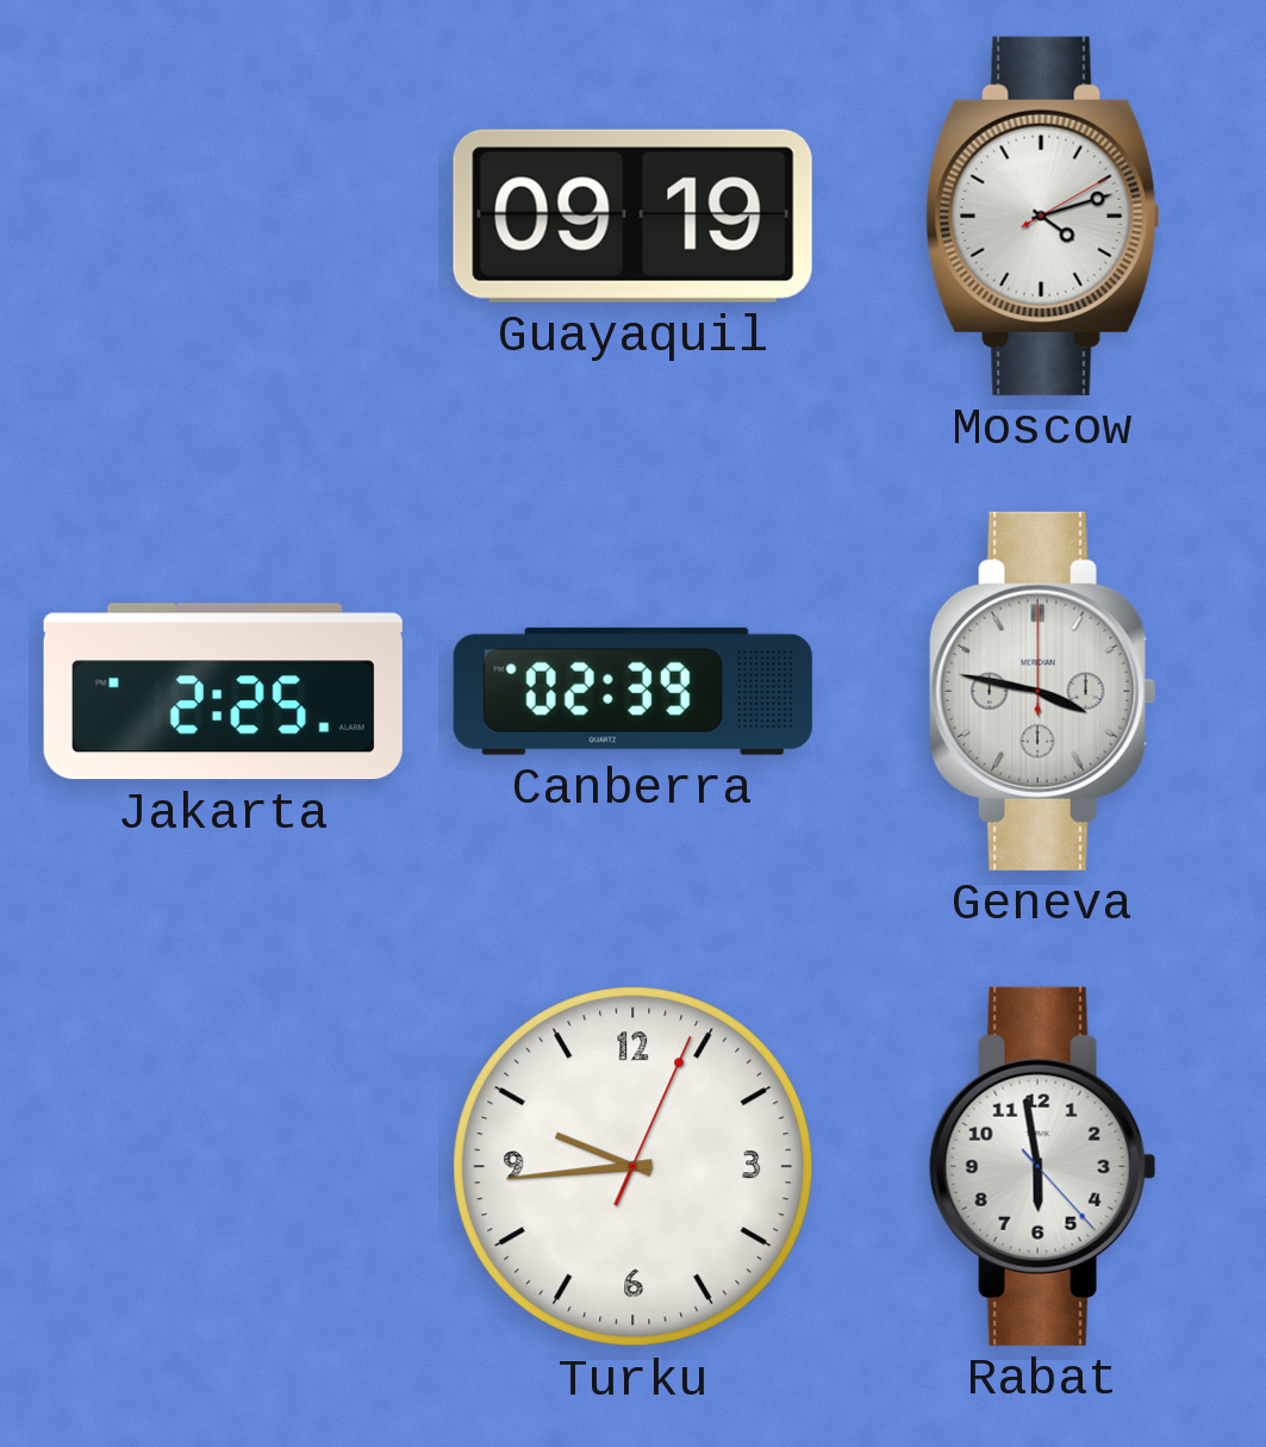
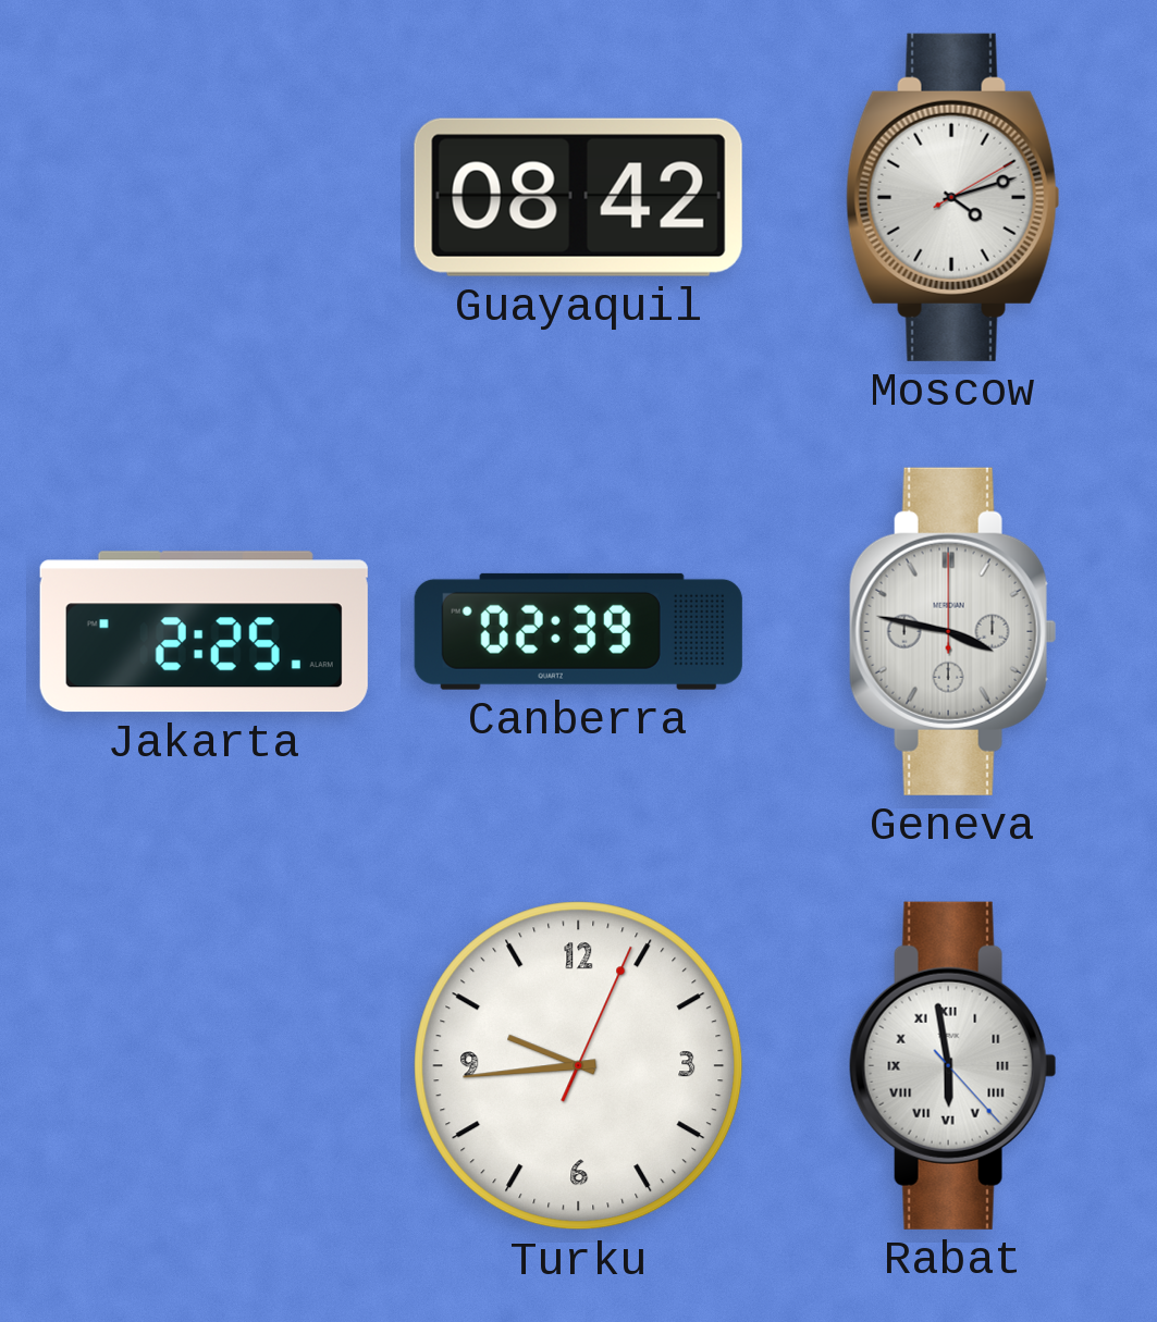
Guayaquil: 09:19 -> 08:42
Rabat numerals: Arabic -> Roman
